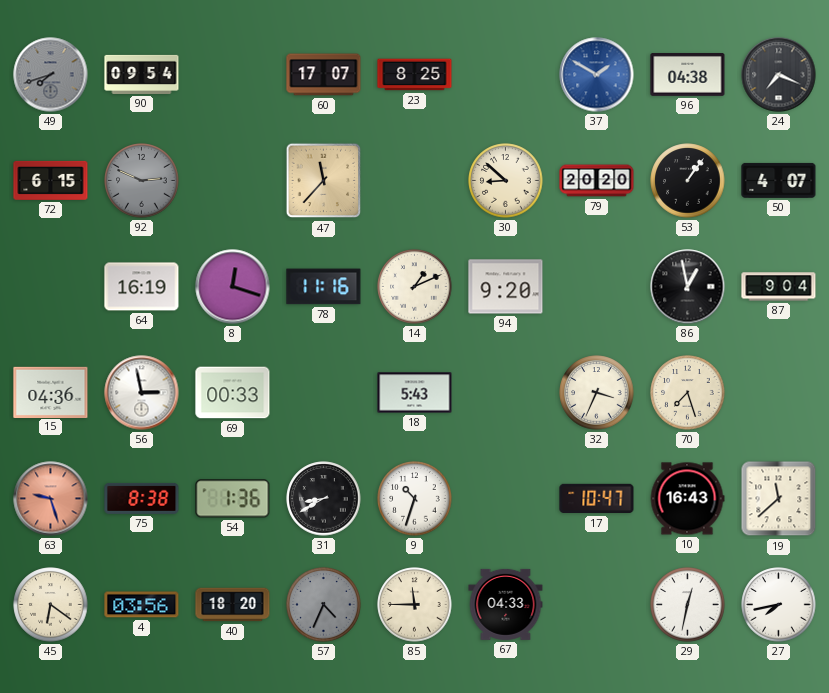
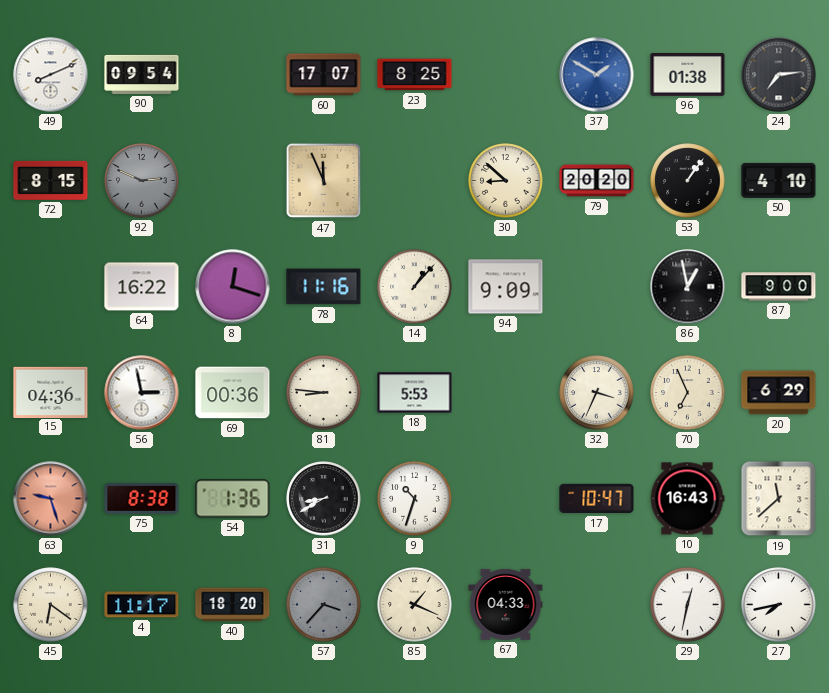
49: 7:42 -> 8:11
49 dial: grey -> white
96: 04:38 -> 01:38
24: 7:19 -> 7:14
72: 6:15 -> 8:15
47: 11:37 -> 11:56
50: 4:07 -> 4:10
64: 16:19 -> 16:22
14: 1:11 -> 1:07
94: 9:20 -> 9:09
87: 9:04 -> 9:00
69: 00:33 -> 00:36
81: none -> 8:46
18: 5:43 -> 5:53
70: 7:27 -> 6:56
20: none -> 6:29
4: 03:56 -> 11:17
57: 4:34 -> 3:37
85: 11:45 -> 1:19
